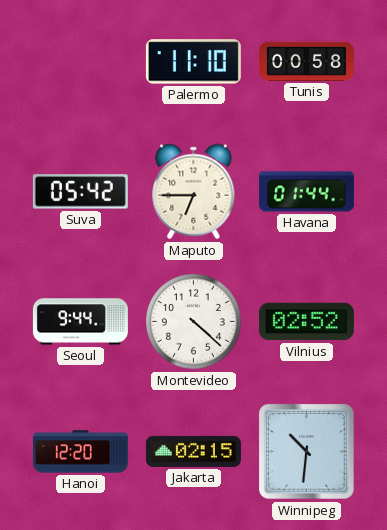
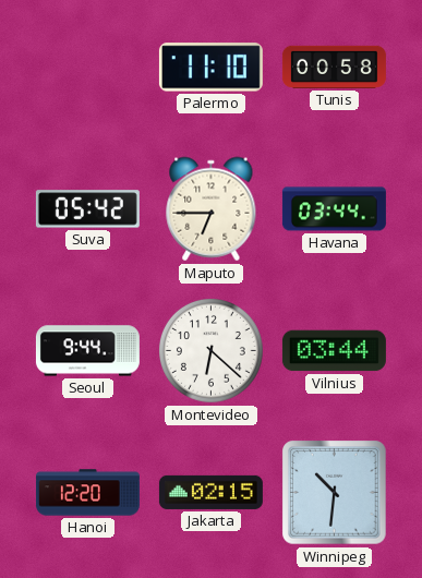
Havana: 01:44 -> 03:44
Montevideo: 4:22 -> 6:22
Vilnius: 02:52 -> 03:44
